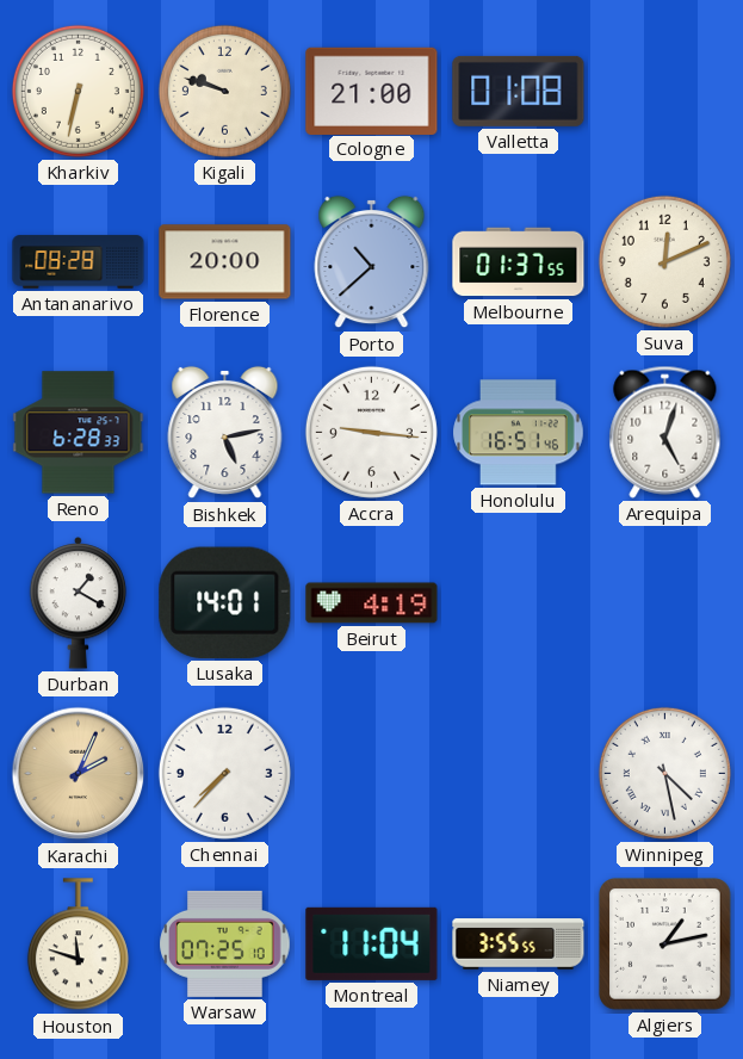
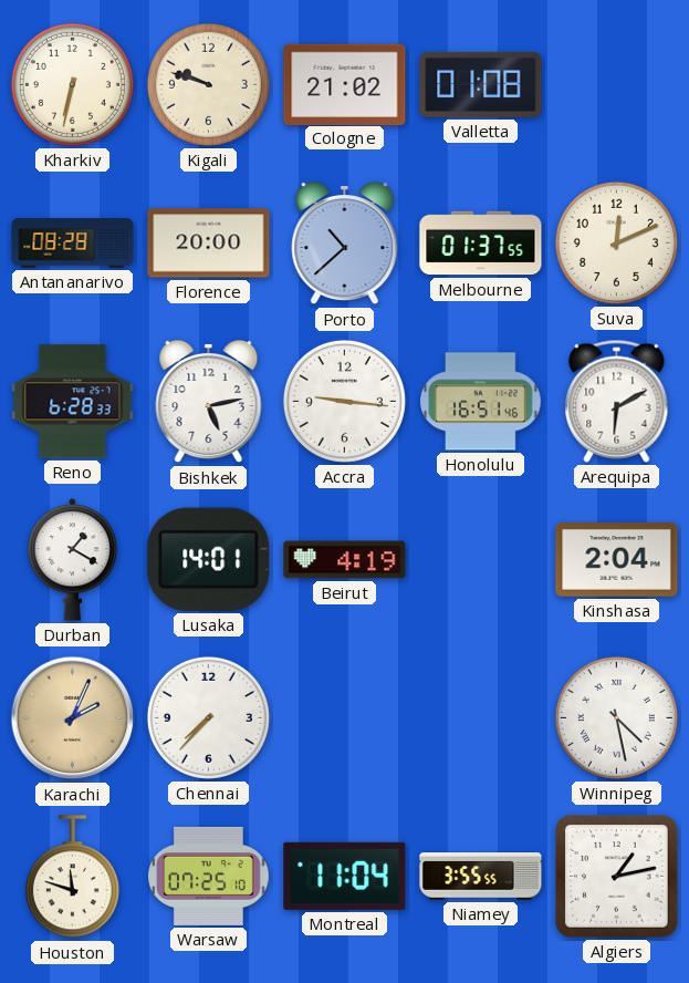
Cologne: 21:00 -> 21:02
Arequipa: 5:03 -> 6:10
Kinshasa: none -> 2:04
